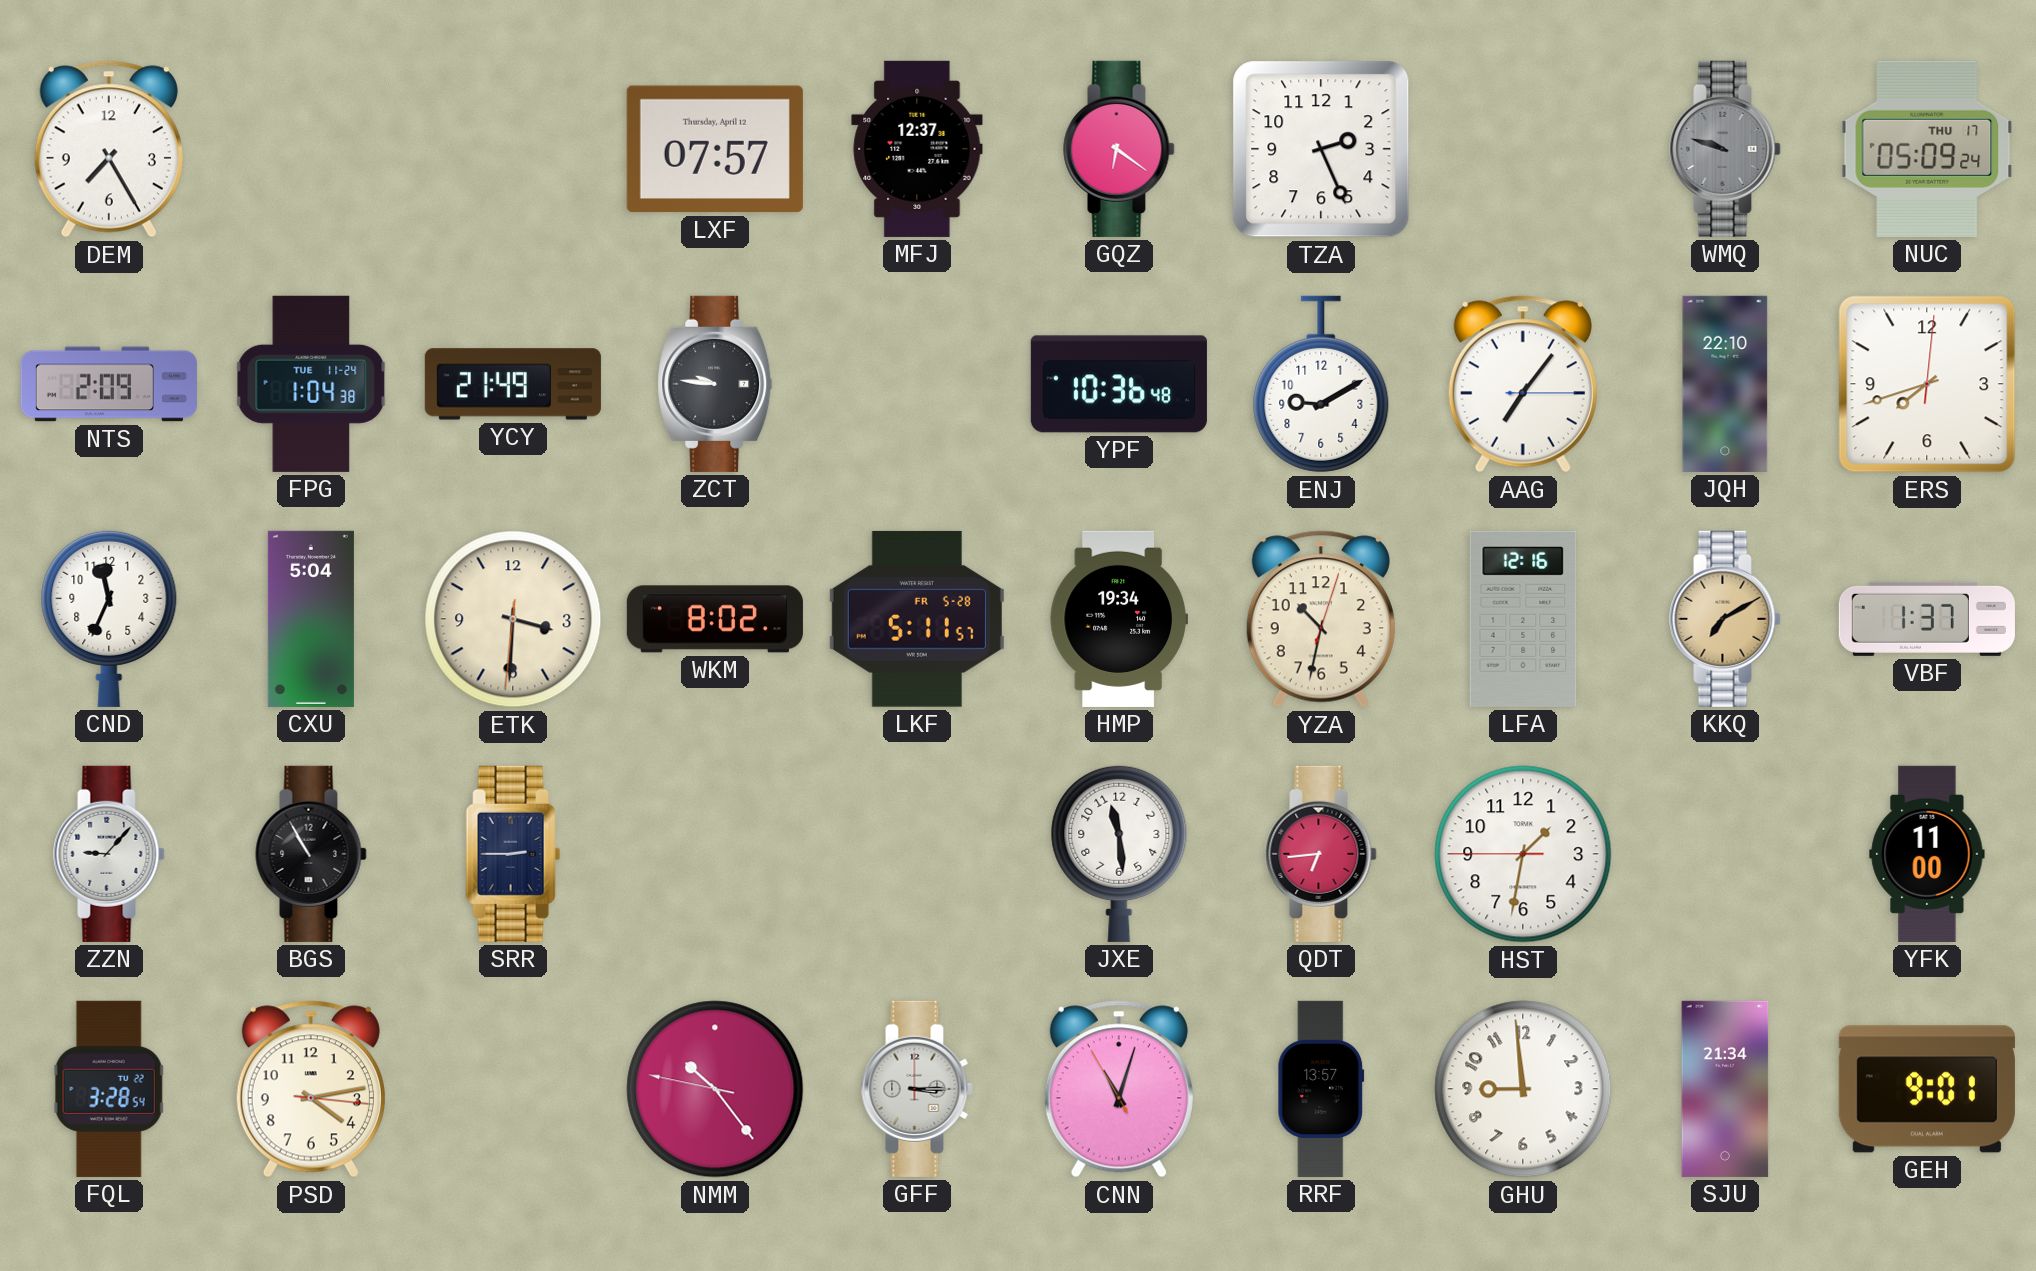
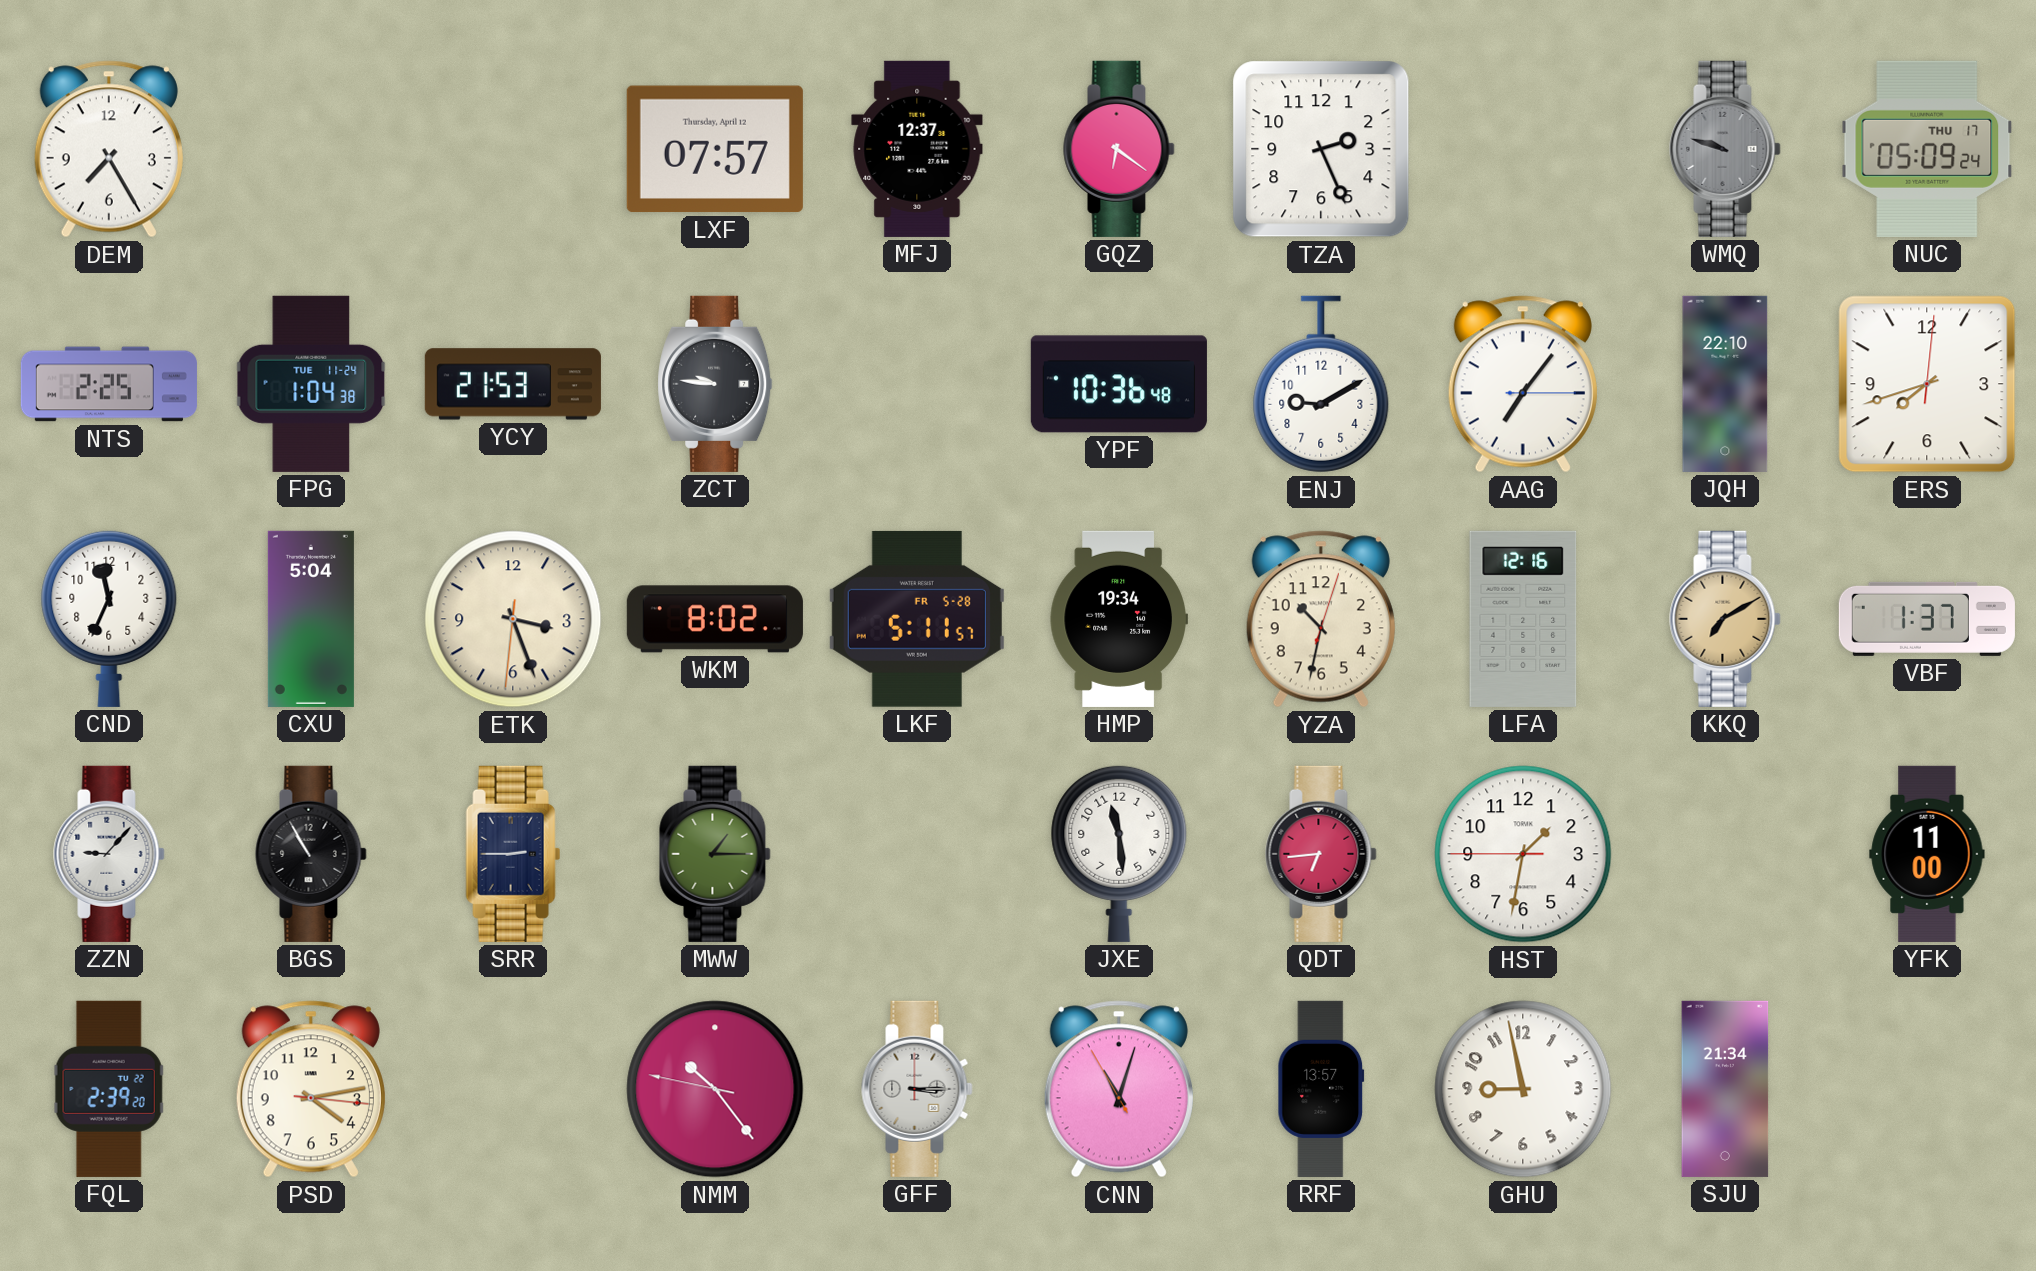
NTS: 2:09 -> 2:25
YCY: 21:49 -> 21:53
ETK: 3:30 -> 3:26
MWW: none -> 1:15
FQL: 3:28 -> 2:39
GHU: 8:59 -> 8:58
GEH: 9:01 -> none
